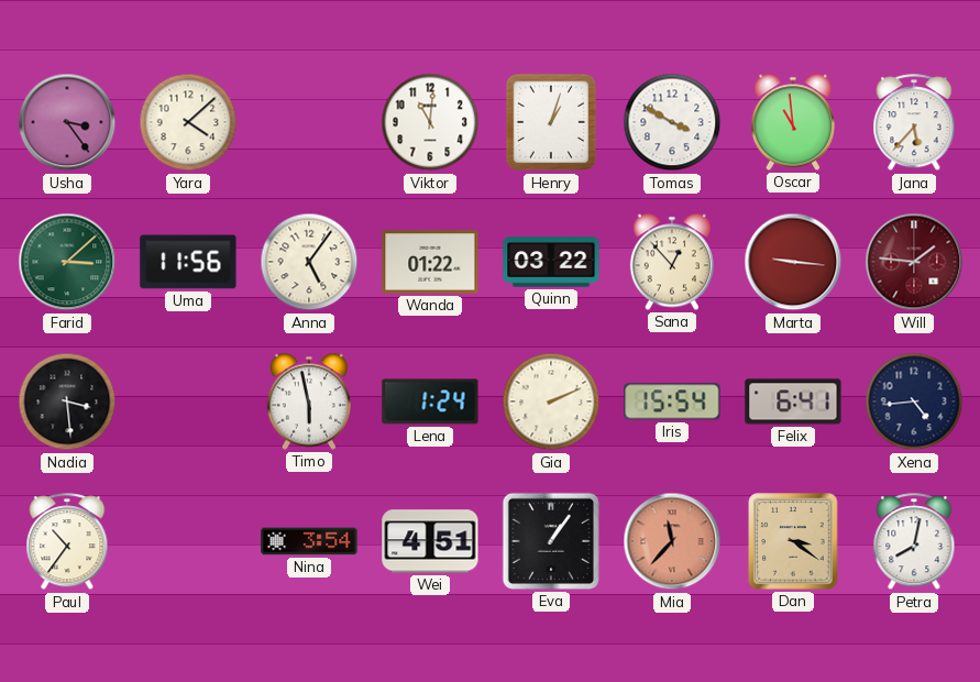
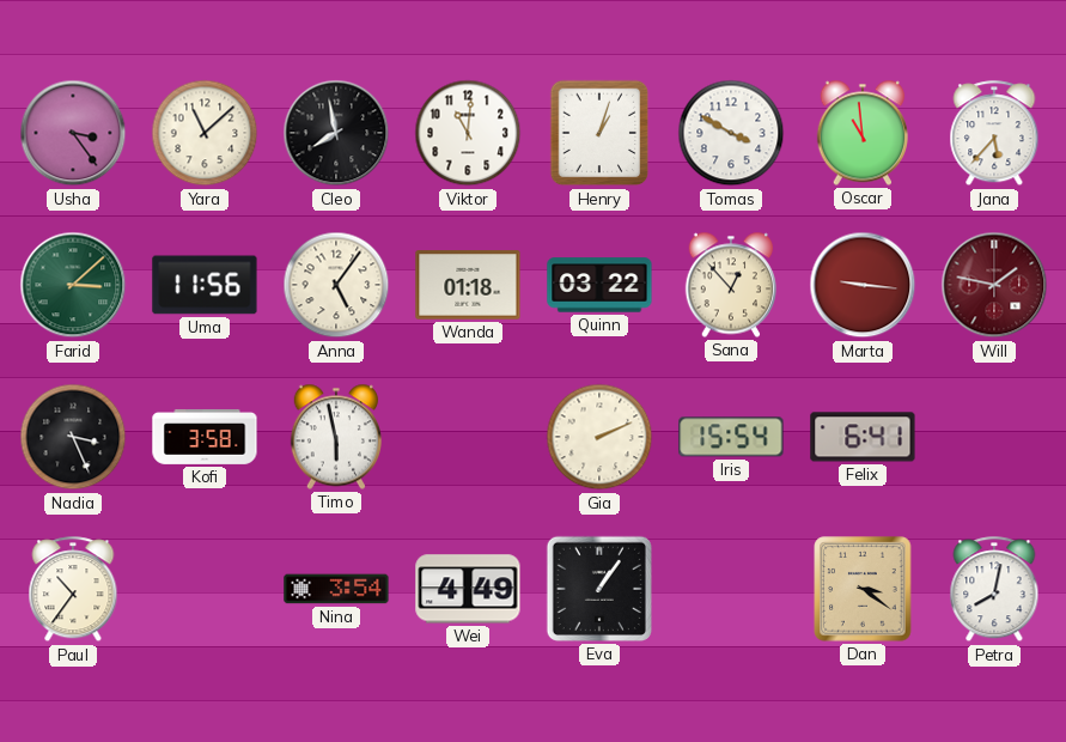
Yara: 4:08 -> 11:08
Cleo: none -> 7:58
Wanda: 01:22 -> 01:18
Will: 1:46 -> 1:47
Nadia: 3:29 -> 3:26
Kofi: none -> 3:58
Lena: 1:24 -> none
Xena: 4:44 -> none
Wei: 4:51 -> 4:49
Mia: 11:37 -> none
